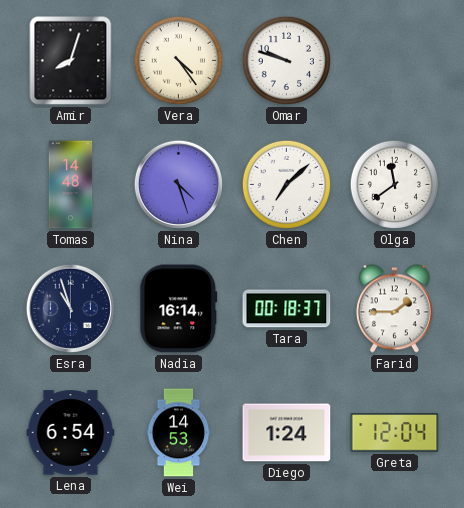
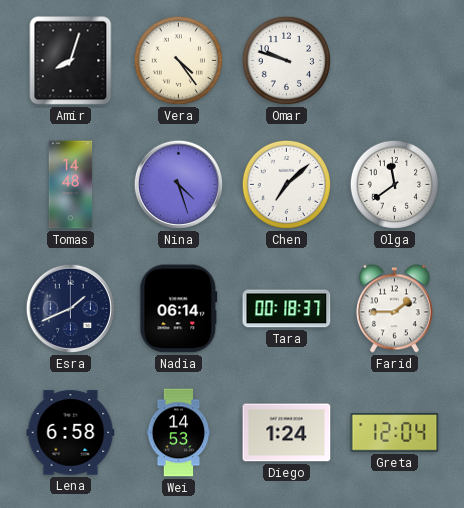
Esra: 10:57 -> 1:41
Nadia: 16:14 -> 06:14
Lena: 6:54 -> 6:58
